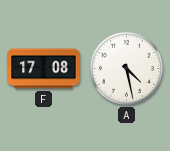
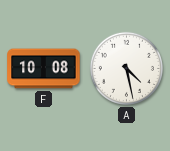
F: 17:08 -> 10:08
